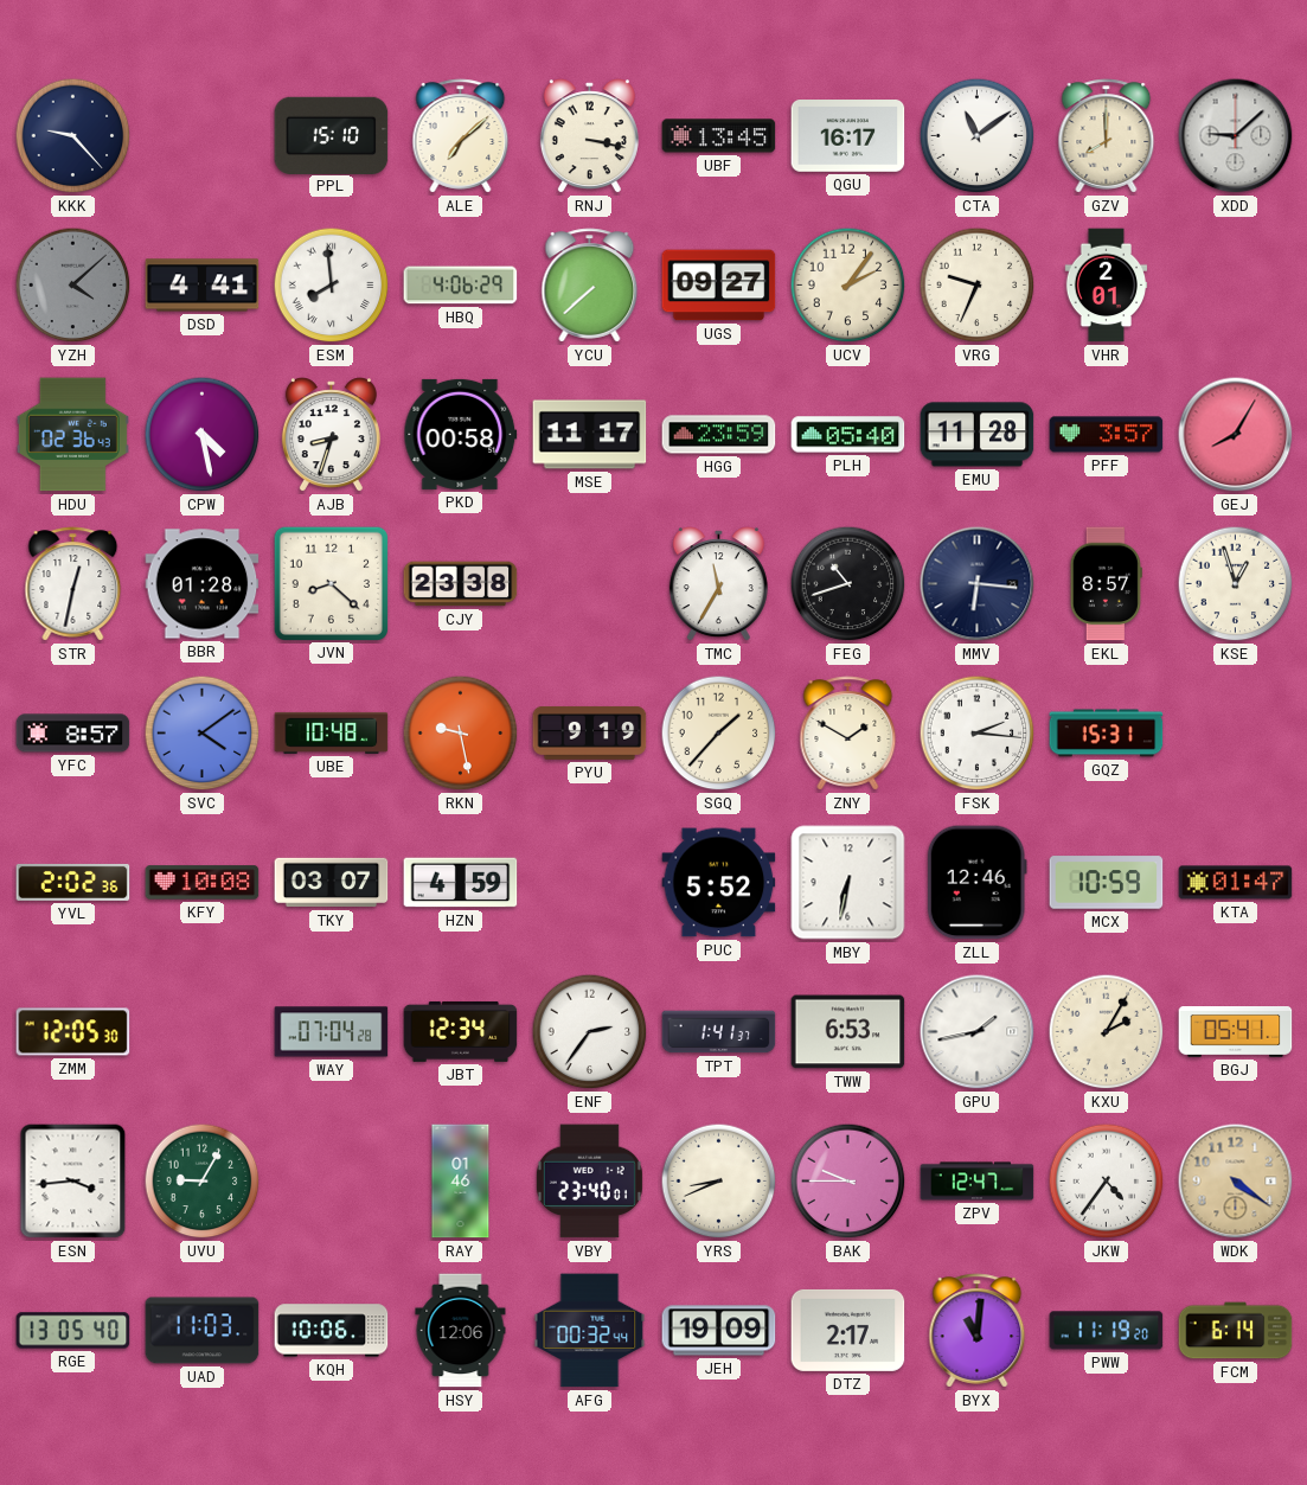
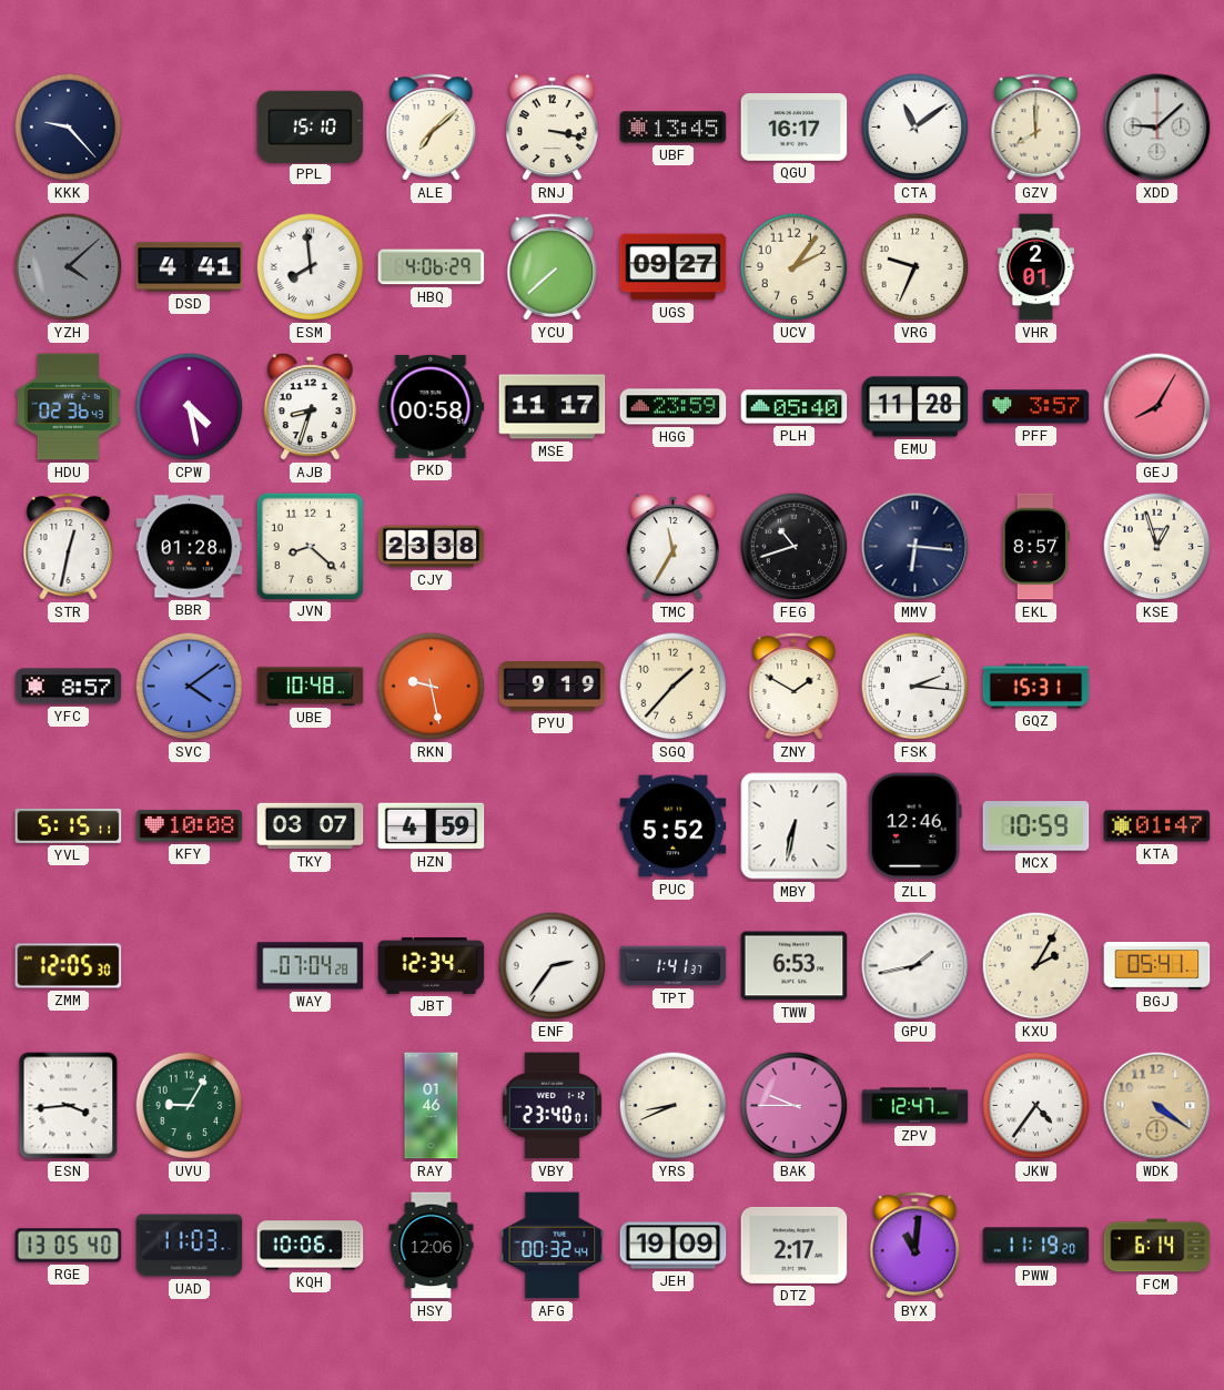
YVL: 2:02 -> 5:15
